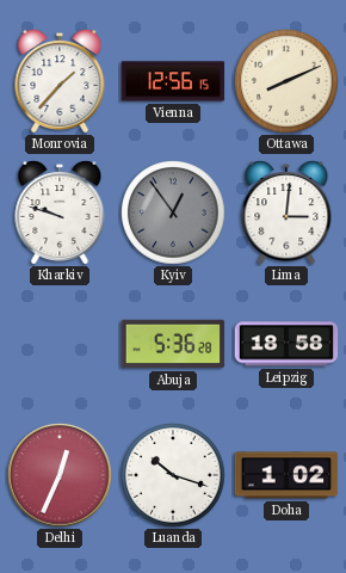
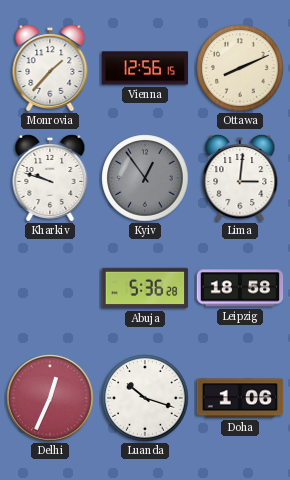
Doha: 1:02 -> 1:06
